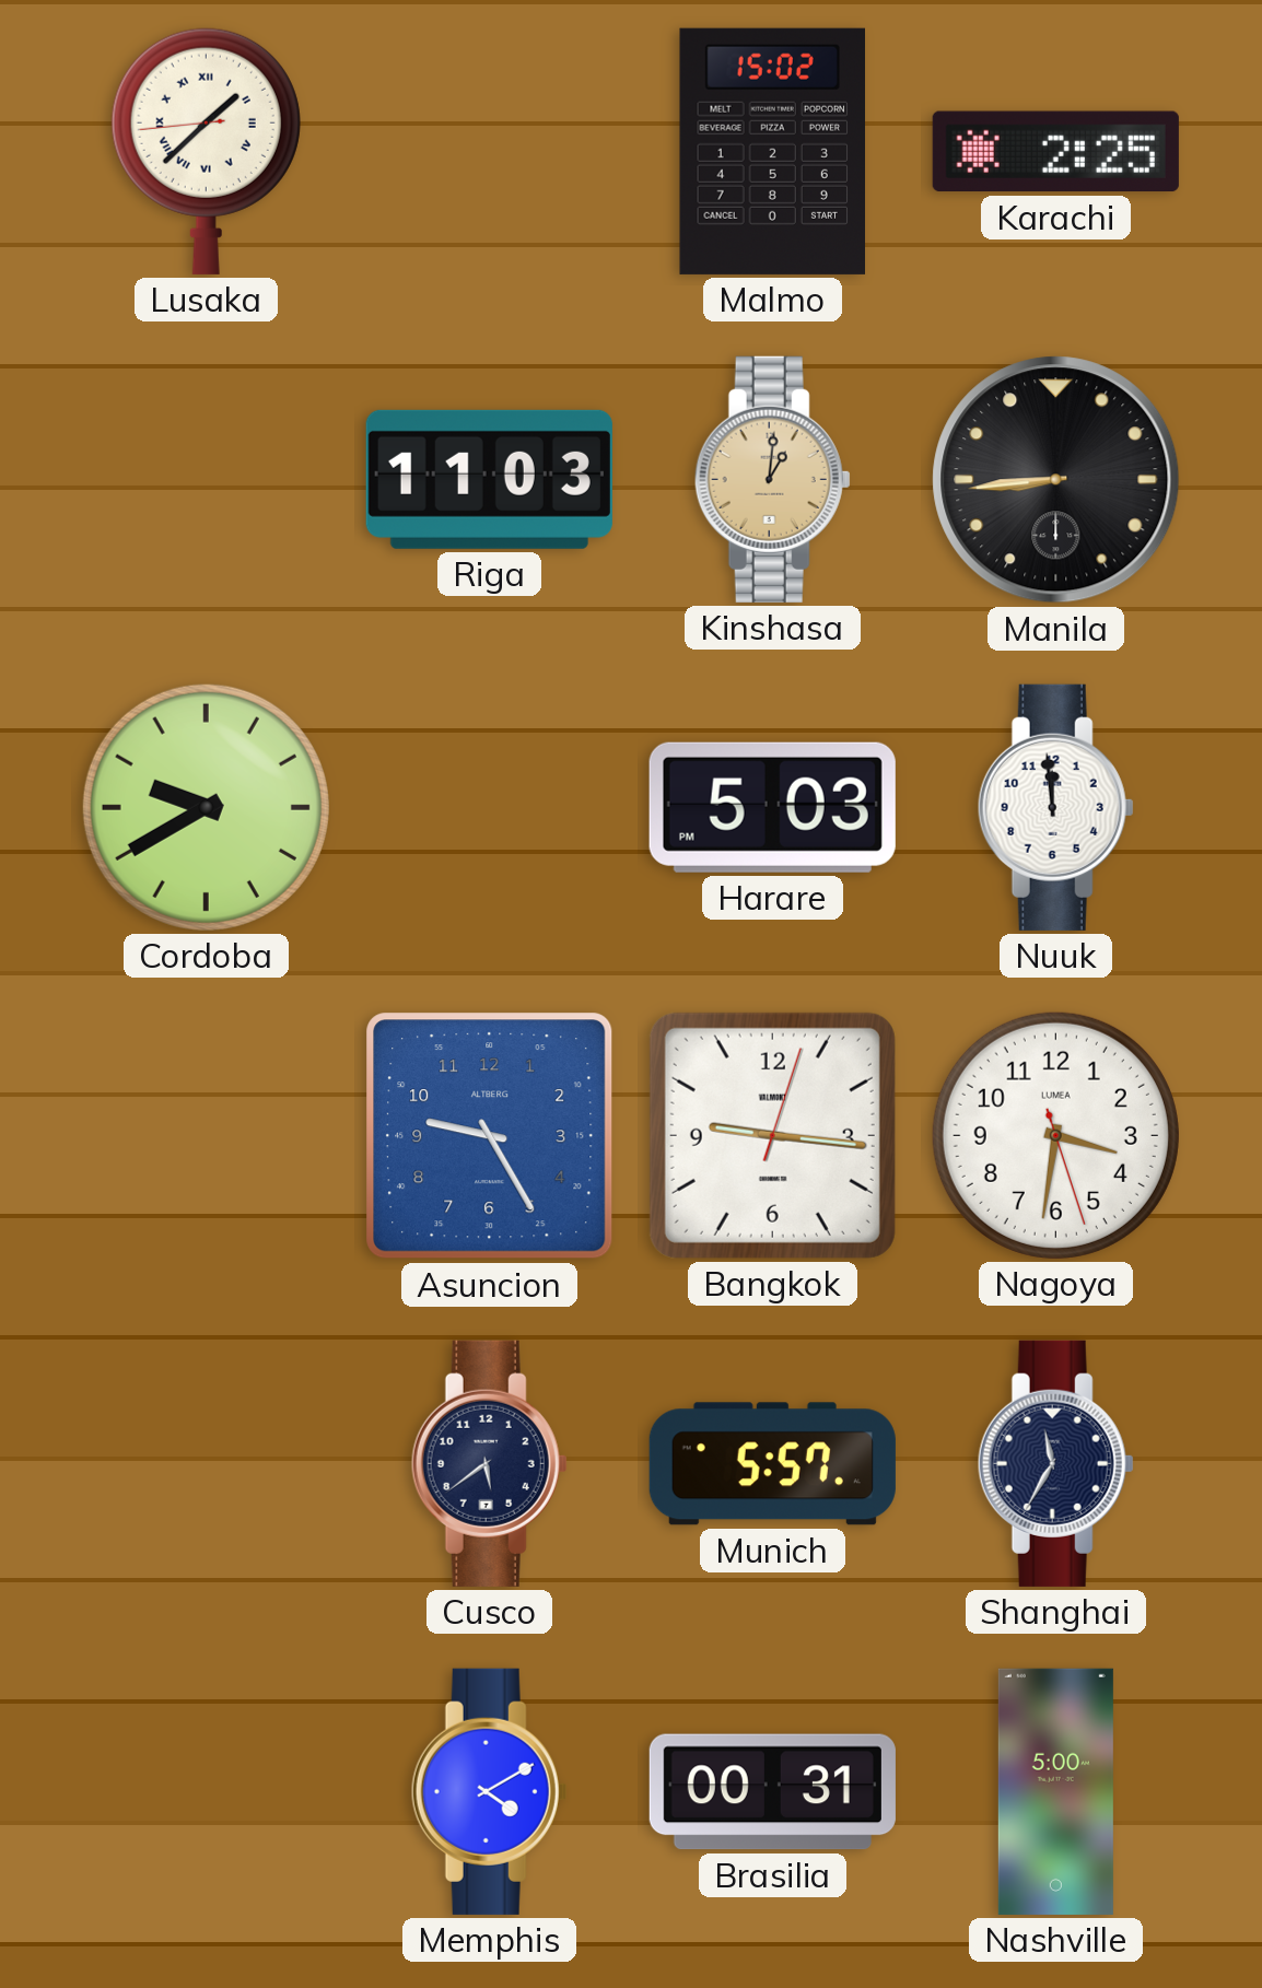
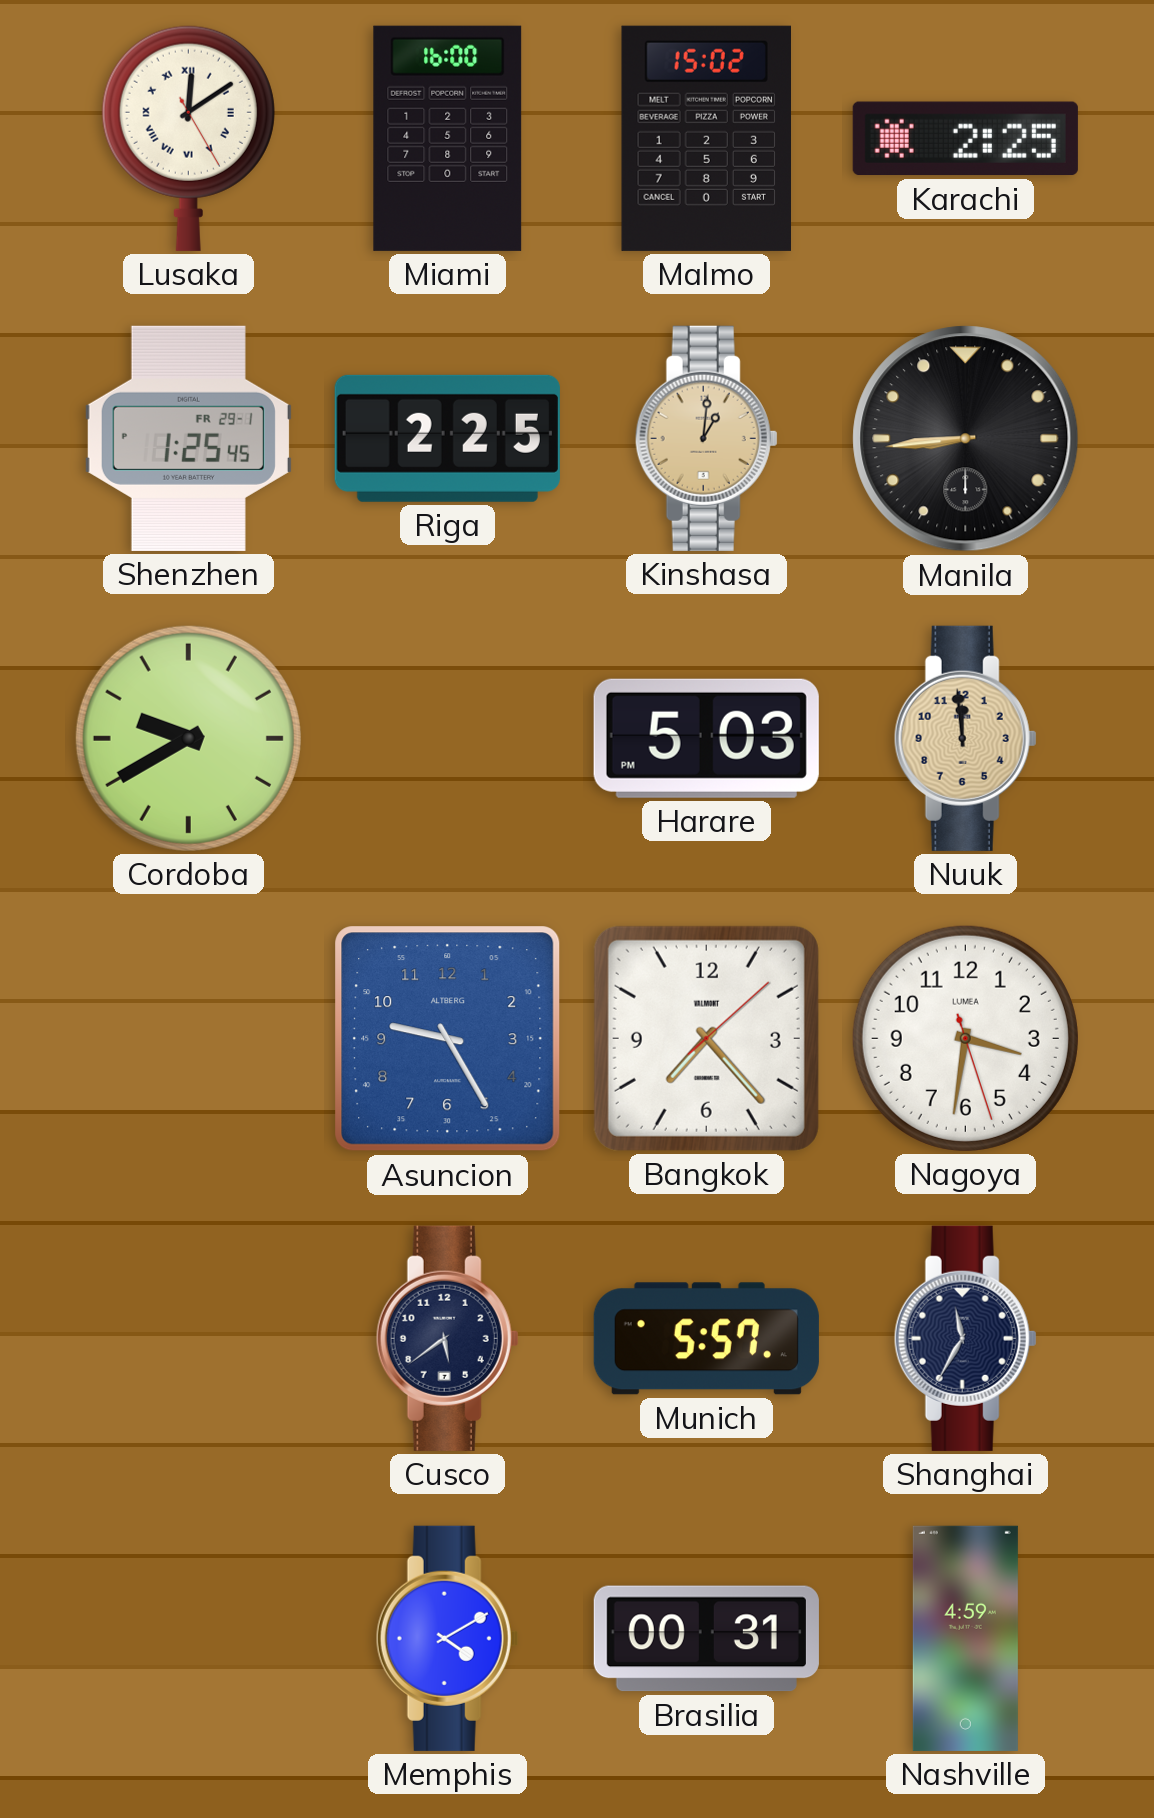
Lusaka: 1:37 -> 12:09
Miami: none -> 16:00
Shenzhen: none -> 1:25
Riga: 11:03 -> 2:25
Nuuk dial: white -> champagne
Bangkok: 9:16 -> 7:23
Nashville: 5:00 -> 4:59
